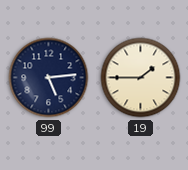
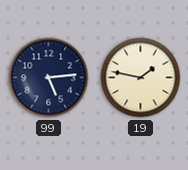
19: 1:45 -> 1:47
